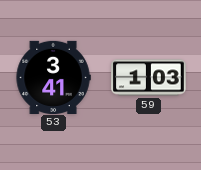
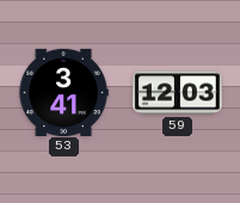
59: 1:03 -> 12:03
